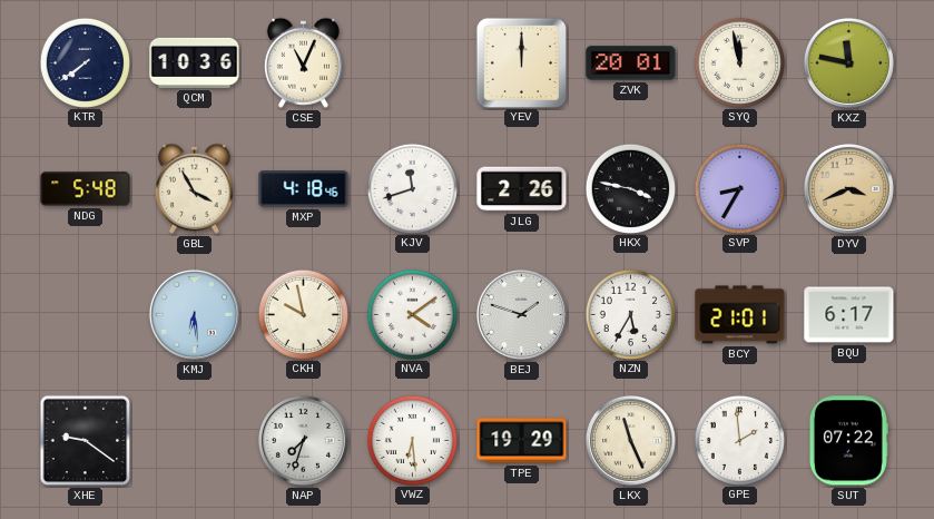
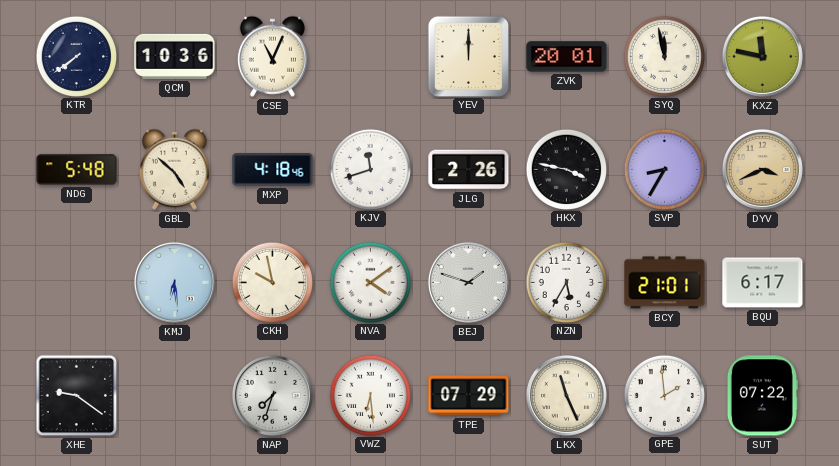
GBL: 3:55 -> 4:52
TPE: 19:29 -> 07:29
